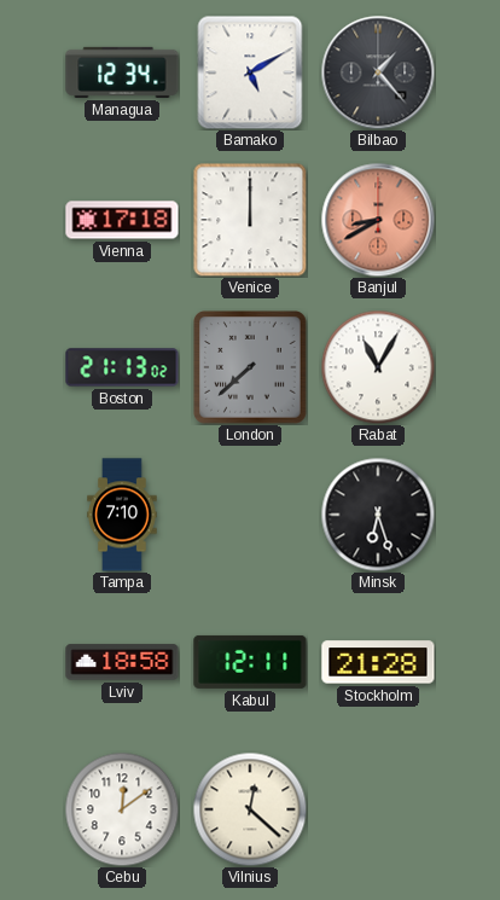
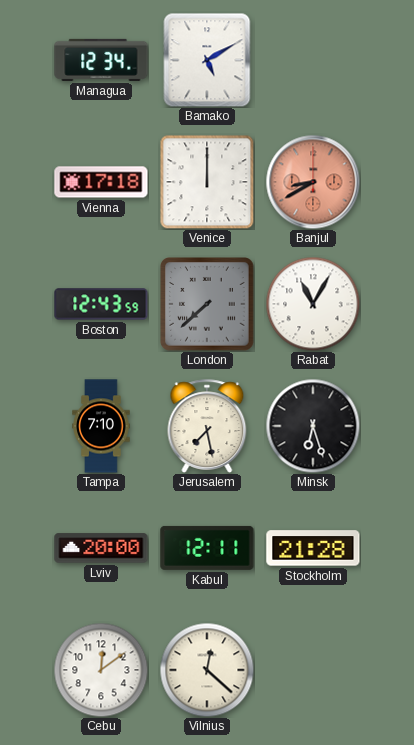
Bilbao: 1:23 -> none
Boston: 21:13 -> 12:43
Jerusalem: none -> 7:28
Lviv: 18:58 -> 20:00
